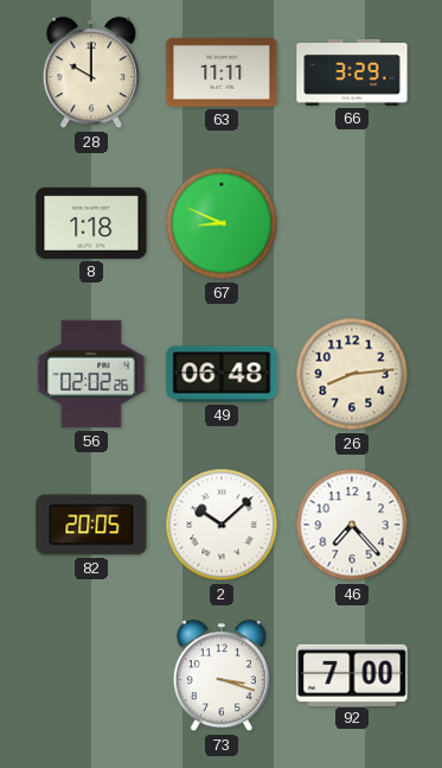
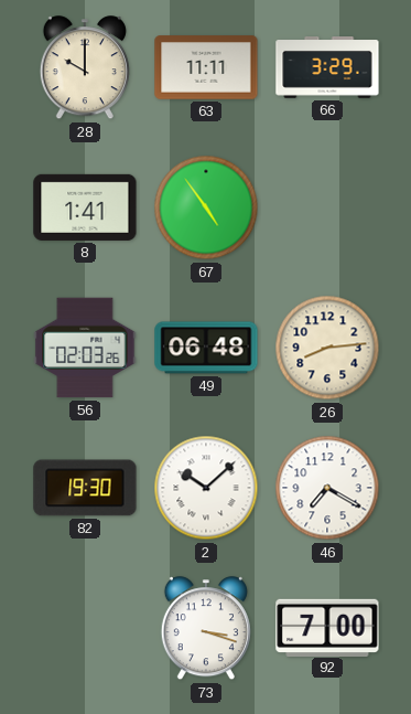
8: 1:18 -> 1:41
67: 8:49 -> 4:54
56: 02:02 -> 02:03
82: 20:05 -> 19:30
46: 7:23 -> 7:20
